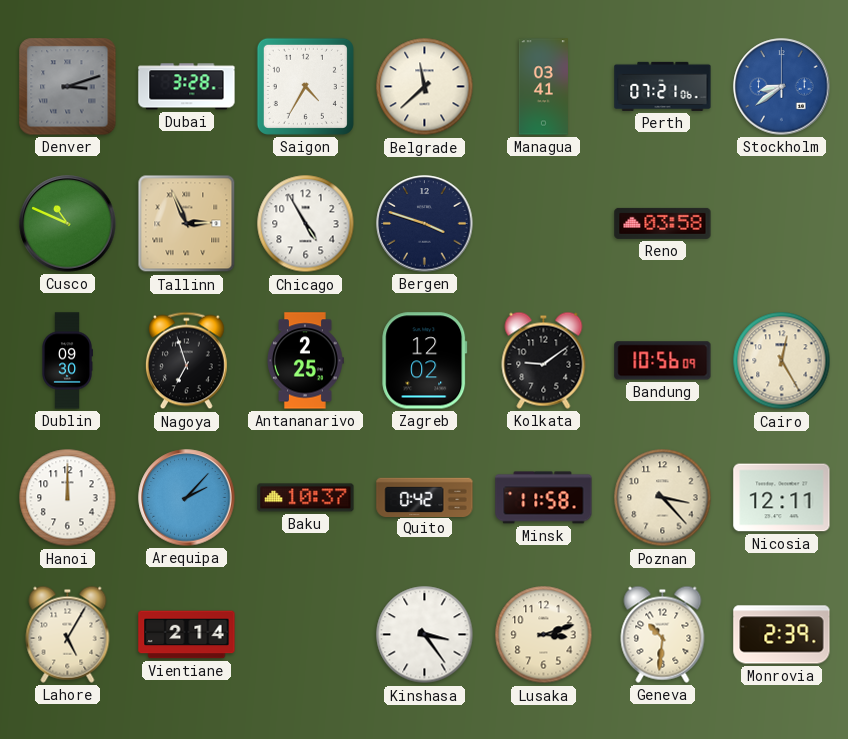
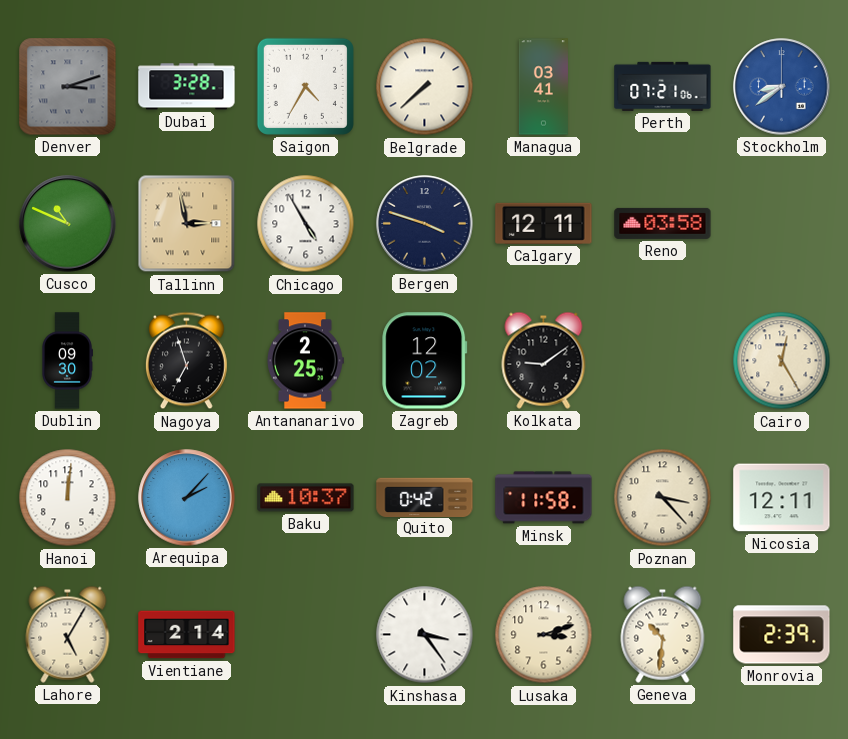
Belgrade: 11:38 -> 7:38
Tallinn: 2:56 -> 2:58
Calgary: none -> 12:11
Bandung: 10:56 -> none
Hanoi: 12:00 -> 12:01
